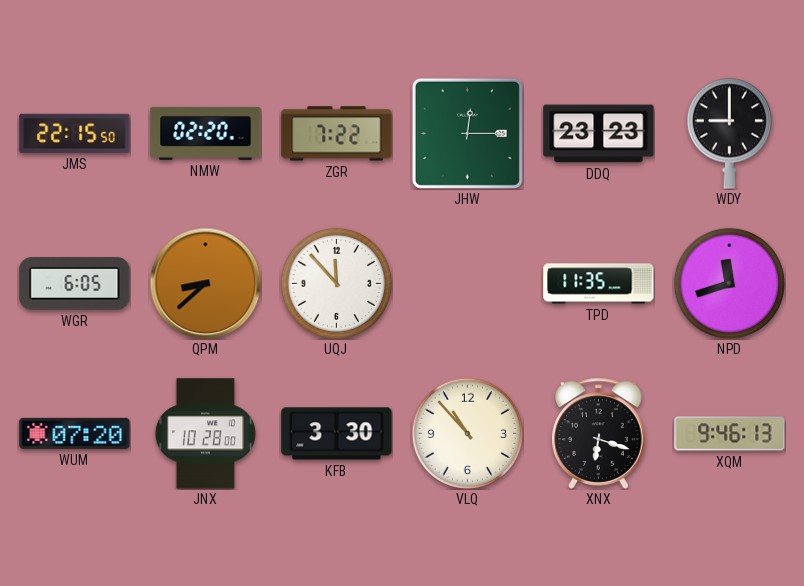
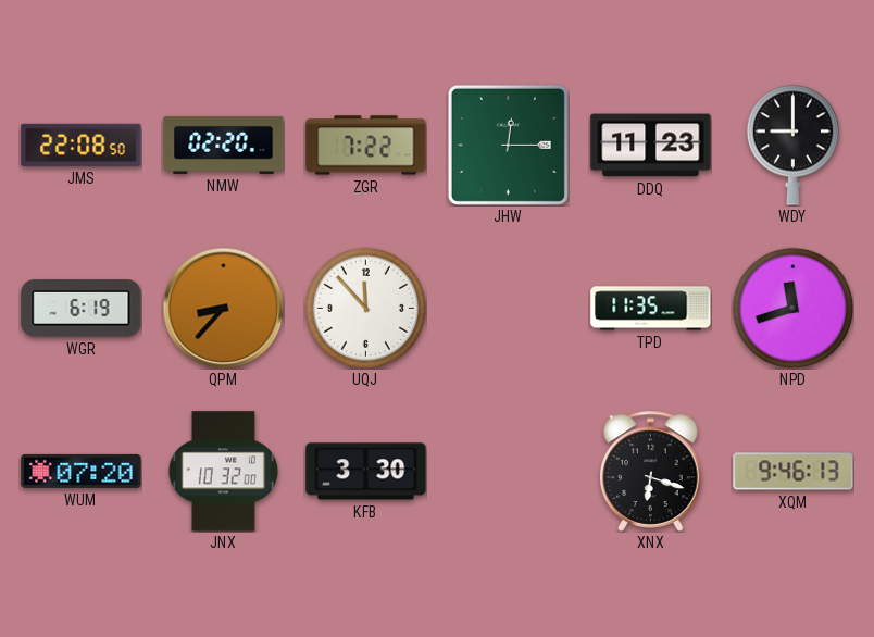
JMS: 22:15 -> 22:08
DDQ: 23:23 -> 11:23
WGR: 6:05 -> 6:19
QPM: 8:38 -> 8:37
JNX: 10:28 -> 10:32
VLQ: 10:53 -> none
